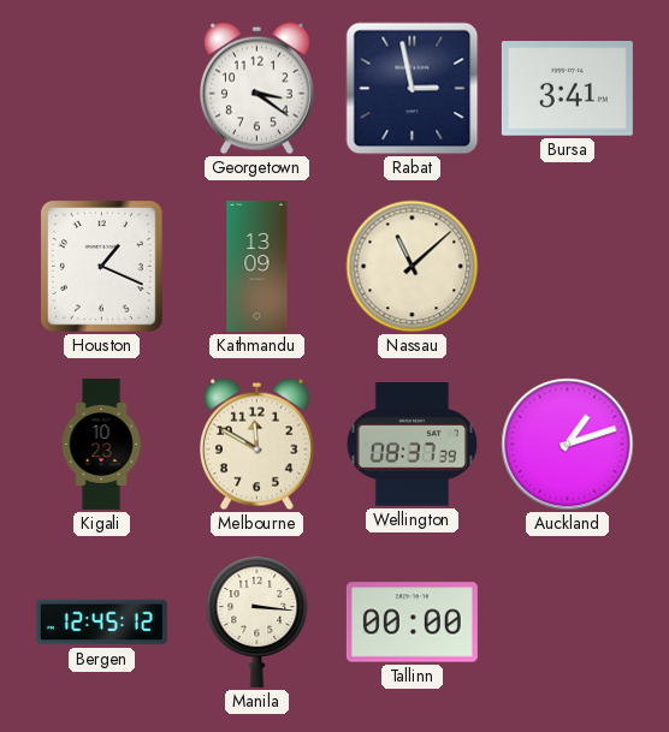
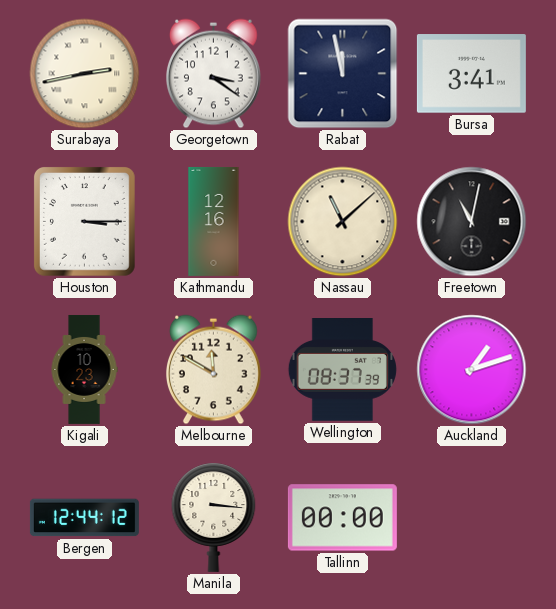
Surabaya: none -> 2:43
Rabat: 2:58 -> 11:58
Houston: 1:19 -> 3:15
Kathmandu: 13:09 -> 12:16
Freetown: none -> 11:02
Bergen: 12:45 -> 12:44
